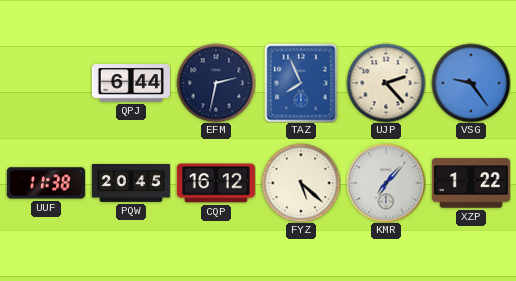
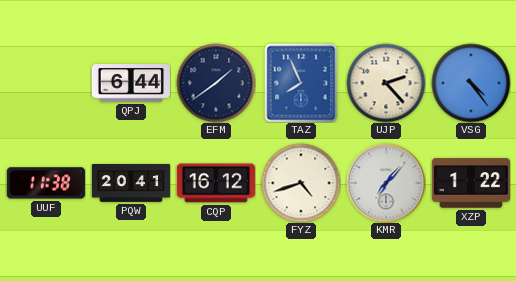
EFM: 2:32 -> 1:39
VSG: 9:24 -> 4:24
PQW: 20:45 -> 20:41
FYZ: 5:22 -> 4:42
